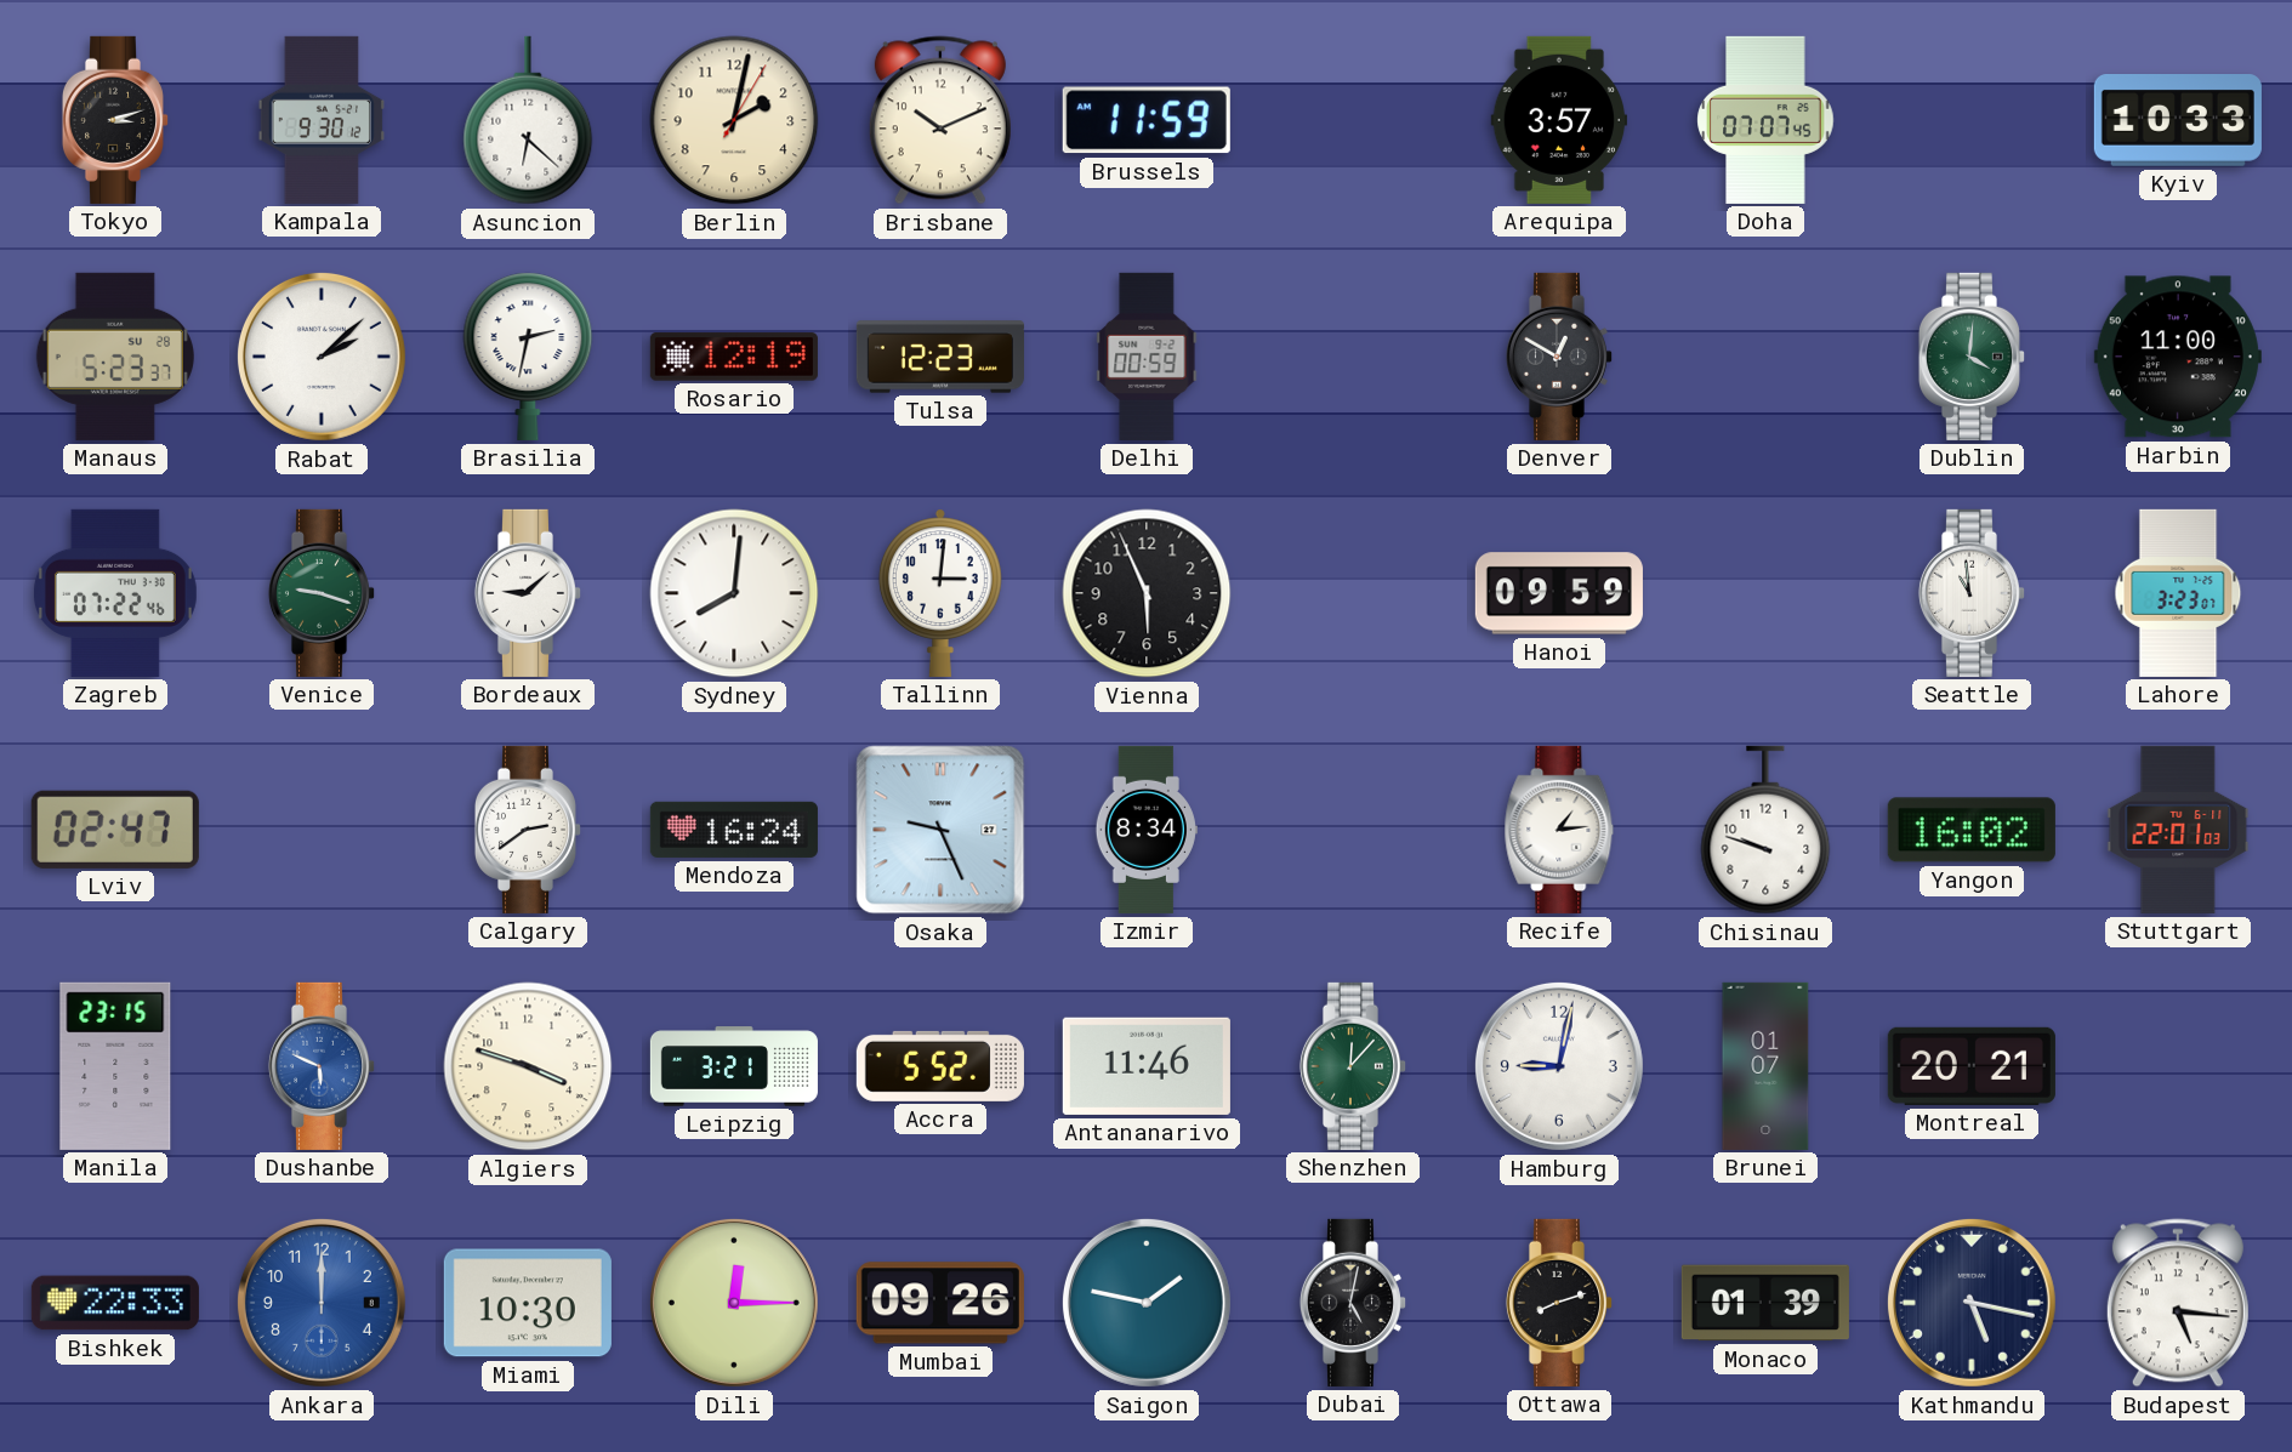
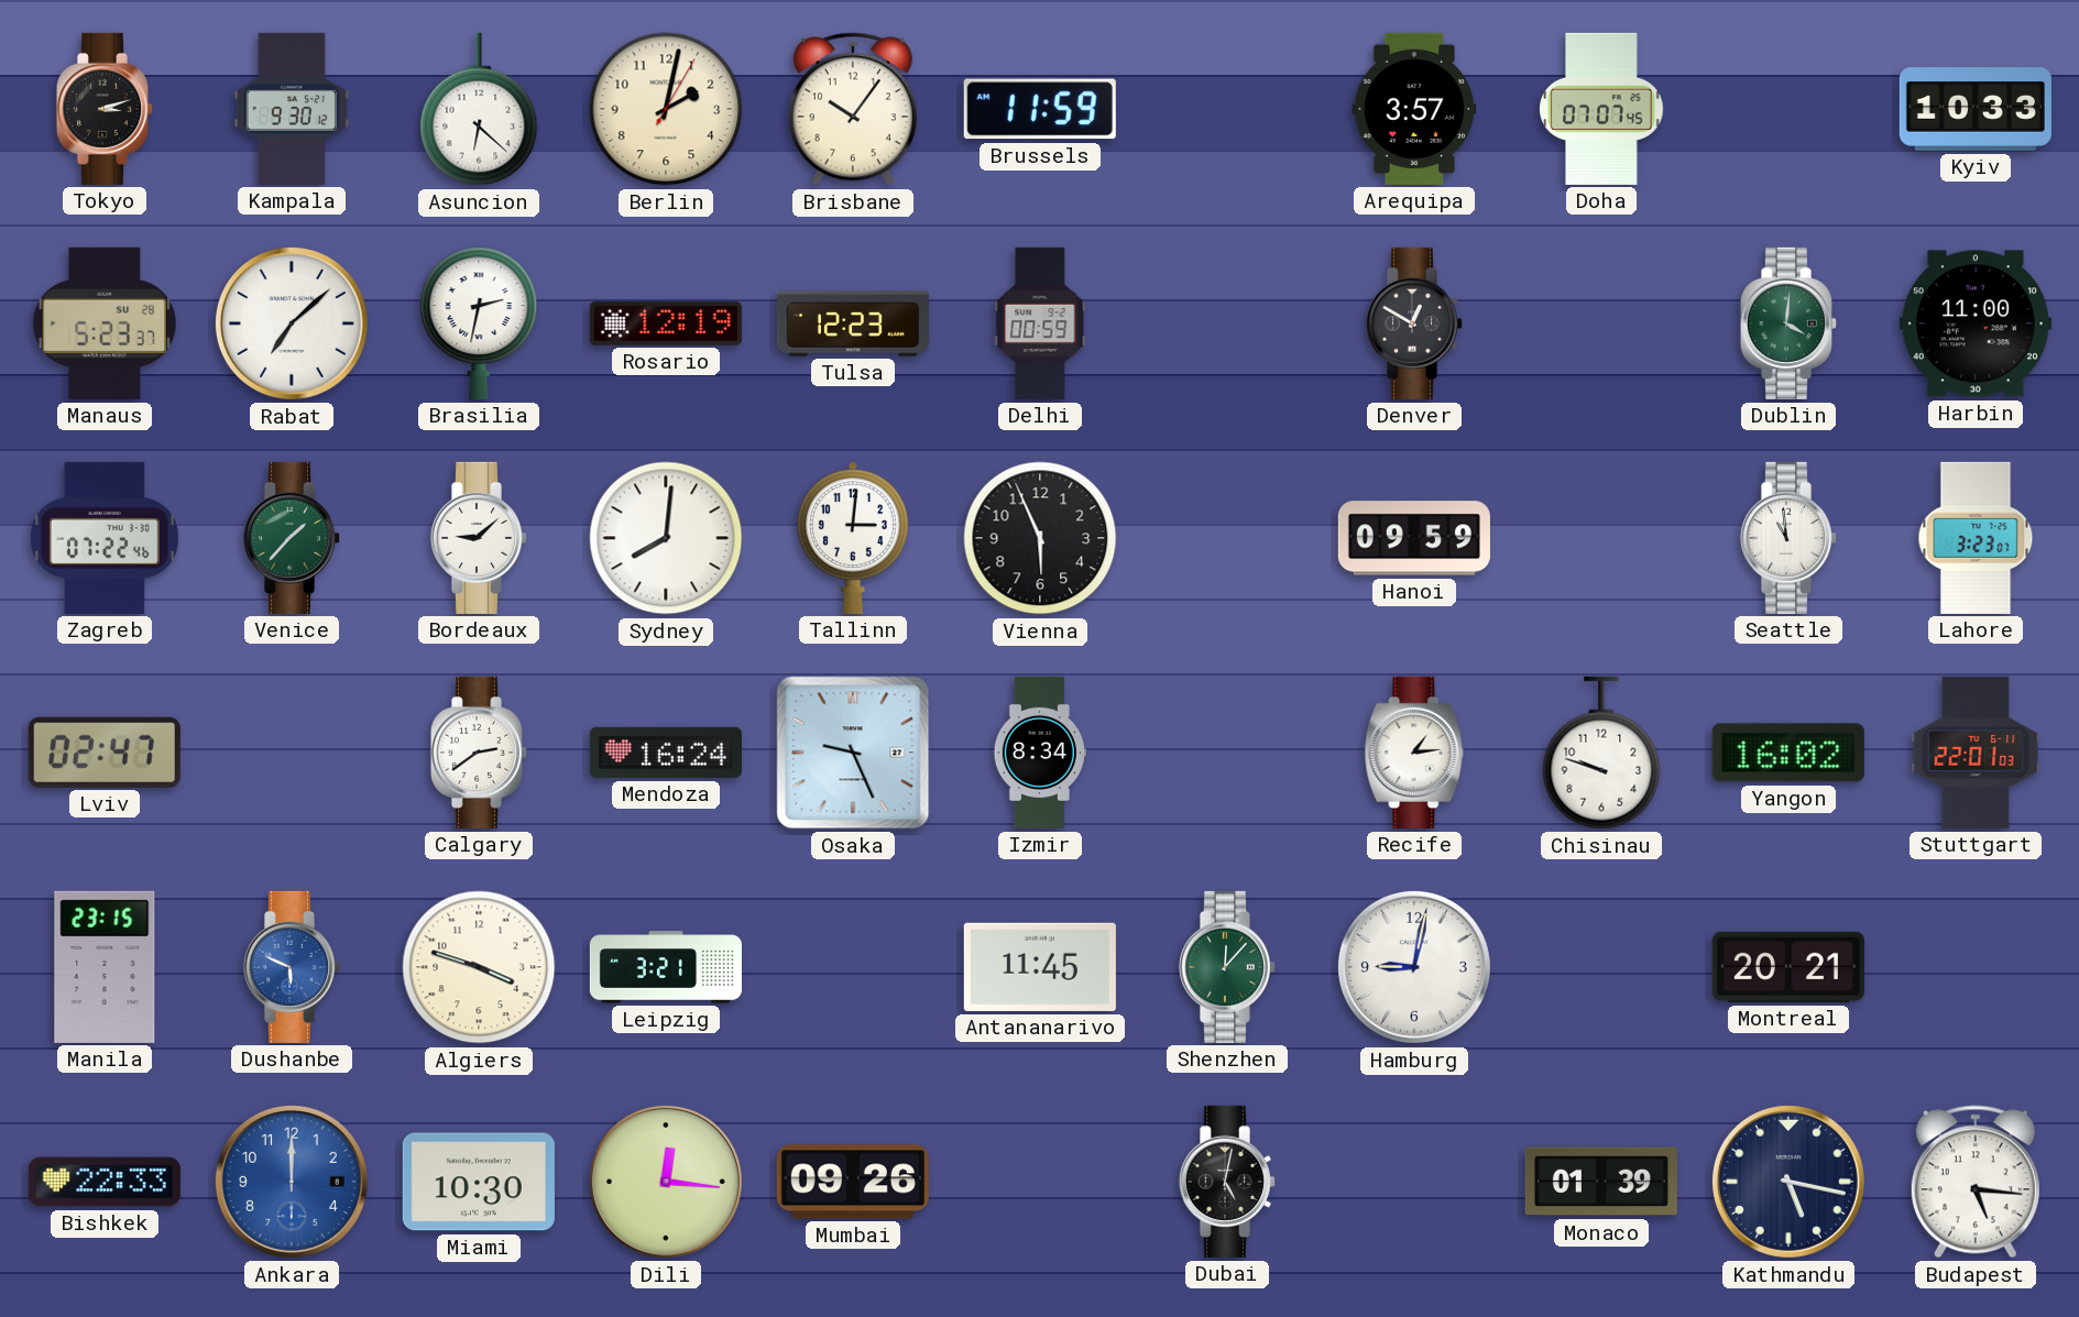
Brisbane: 10:11 -> 10:06
Rabat: 2:08 -> 7:08
Venice: 9:18 -> 1:37
Accra: 5:52 -> none
Antananarivo: 11:46 -> 11:45
Brunei: 01:07 -> none
Dili: 12:15 -> 12:16
Saigon: 1:47 -> none
Ottawa: 8:12 -> none
